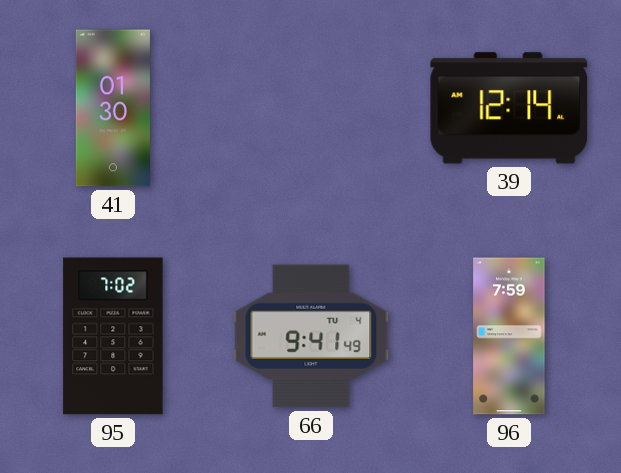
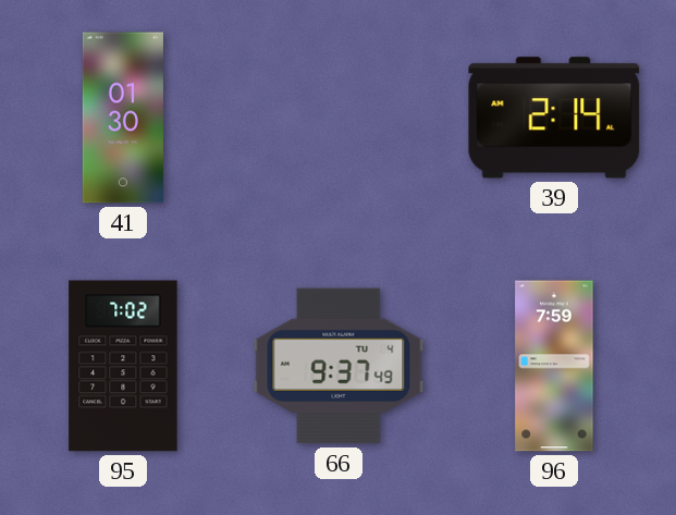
39: 12:14 -> 2:14
66: 9:41 -> 9:37
